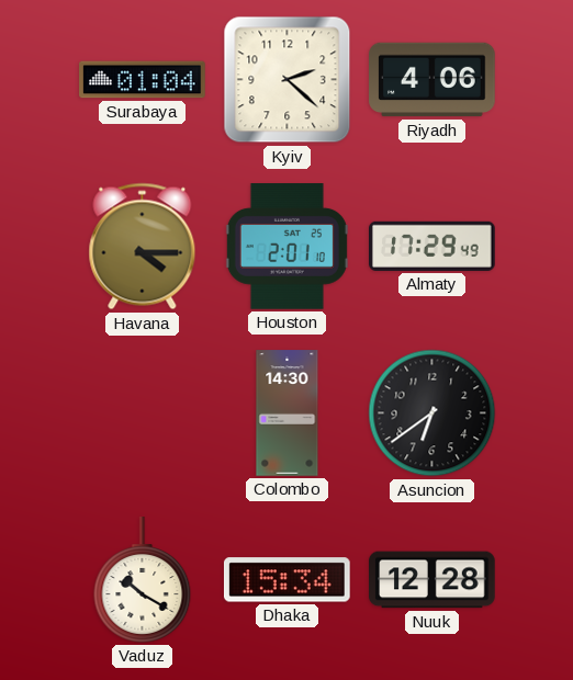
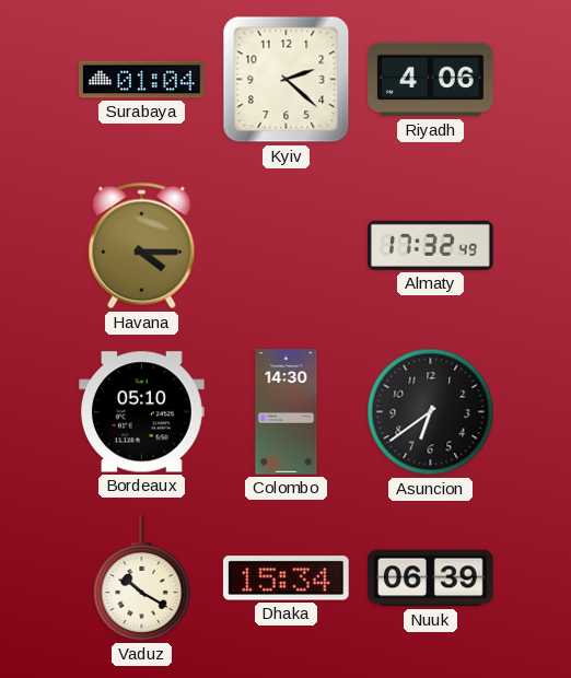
Houston: 2:01 -> none
Almaty: 17:29 -> 17:32
Bordeaux: none -> 05:10
Nuuk: 12:28 -> 06:39
